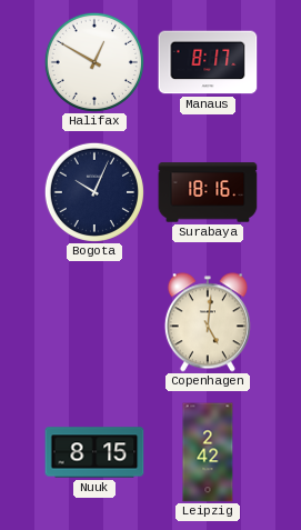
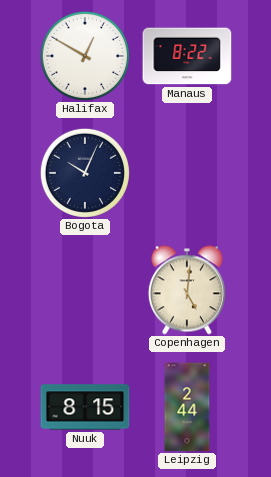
Manaus: 8:17 -> 8:22
Surabaya: 18:16 -> none
Leipzig: 2:42 -> 2:44
